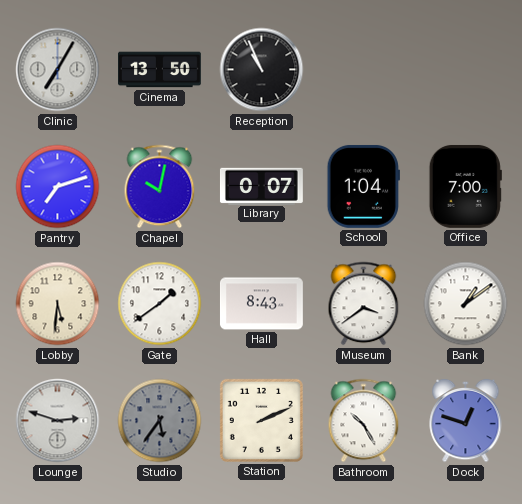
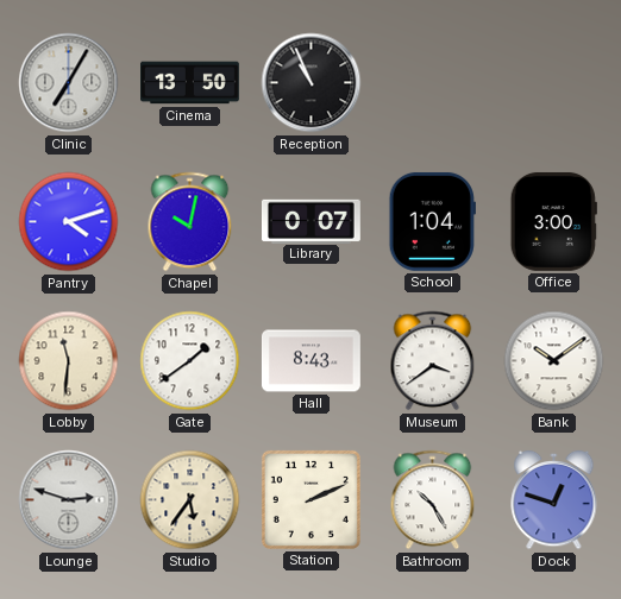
Pantry: 7:12 -> 4:12
Office: 7:00 -> 3:00
Lobby: 5:31 -> 11:31
Bank: 1:09 -> 10:09
Studio dial: grey -> cream
